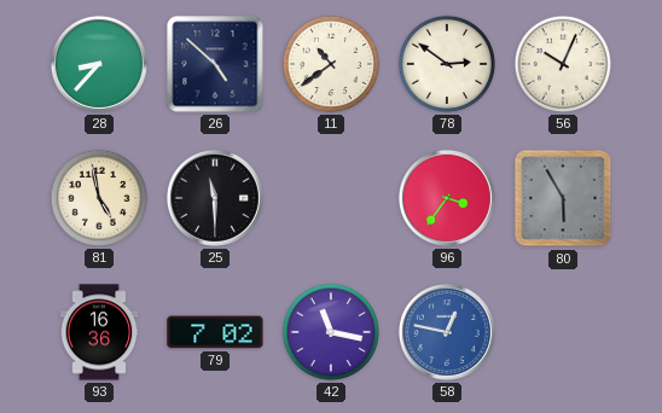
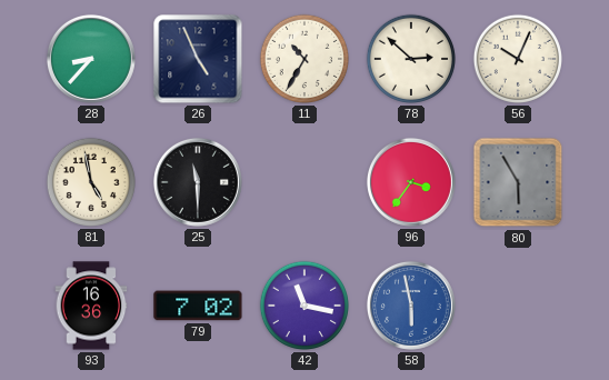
26: 4:52 -> 4:56
11: 10:39 -> 10:35
78: 2:51 -> 2:52
58: 12:47 -> 5:58
